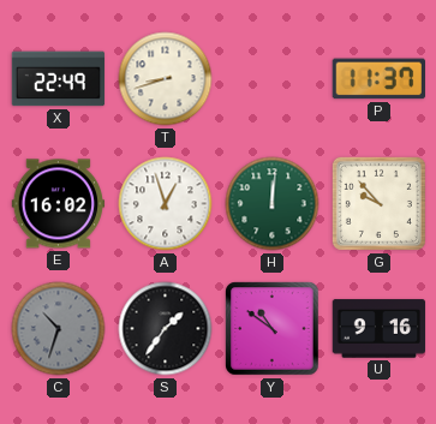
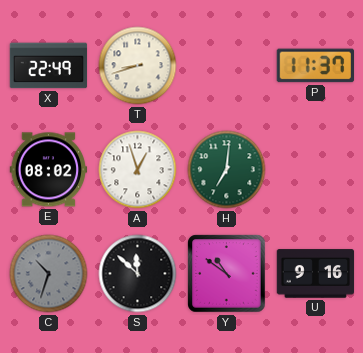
E: 16:02 -> 08:02
H: 12:01 -> 7:01
G: 9:53 -> none
S: 1:36 -> 11:52
